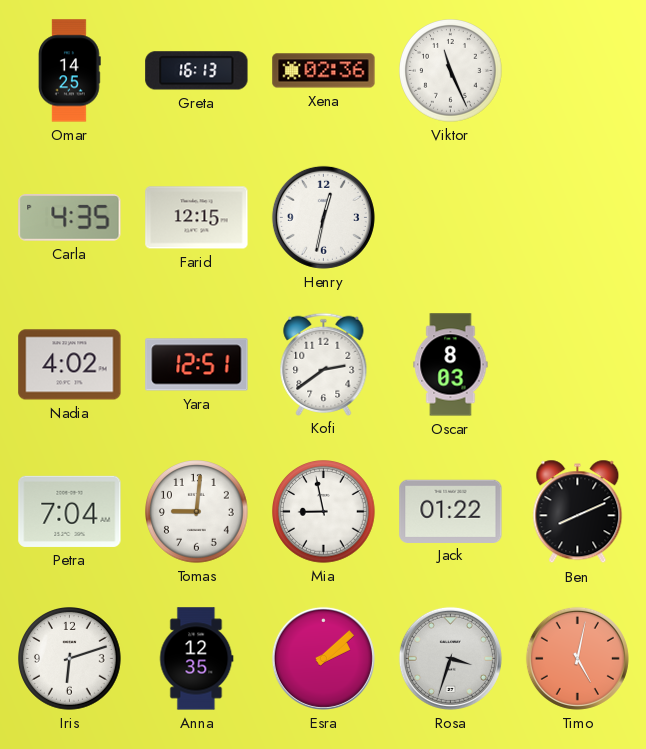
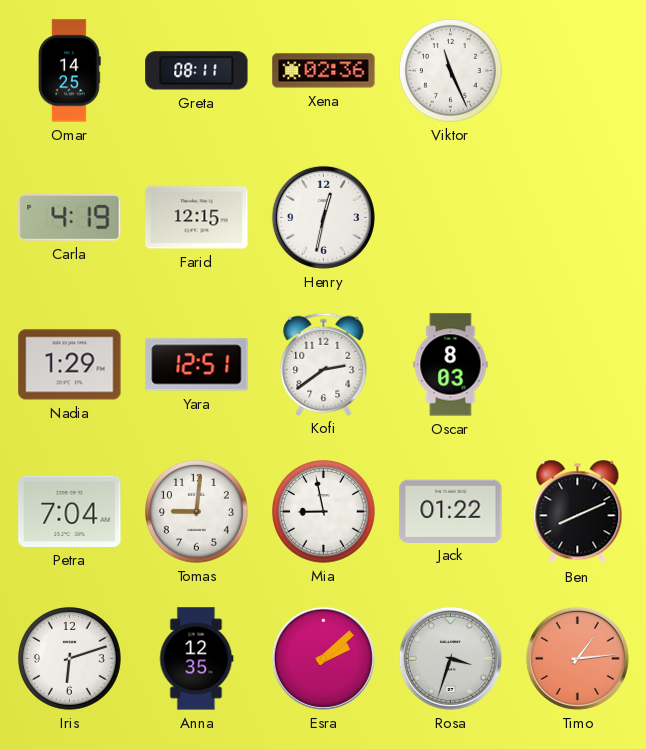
Greta: 16:13 -> 08:11
Carla: 4:35 -> 4:19
Nadia: 4:02 -> 1:29
Timo: 5:02 -> 1:14
